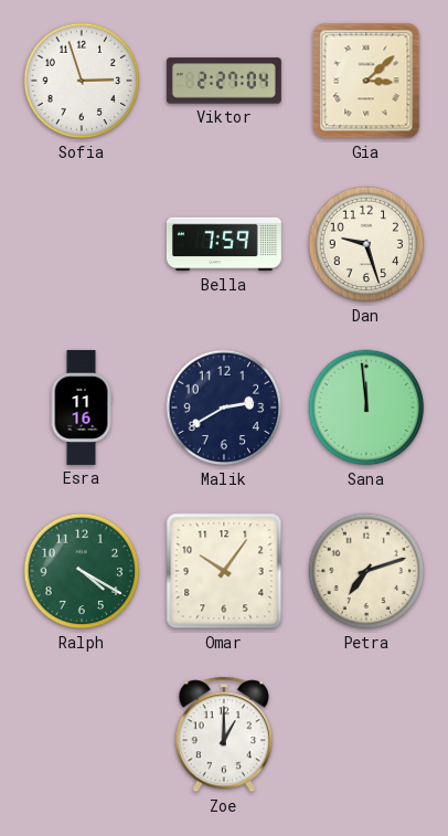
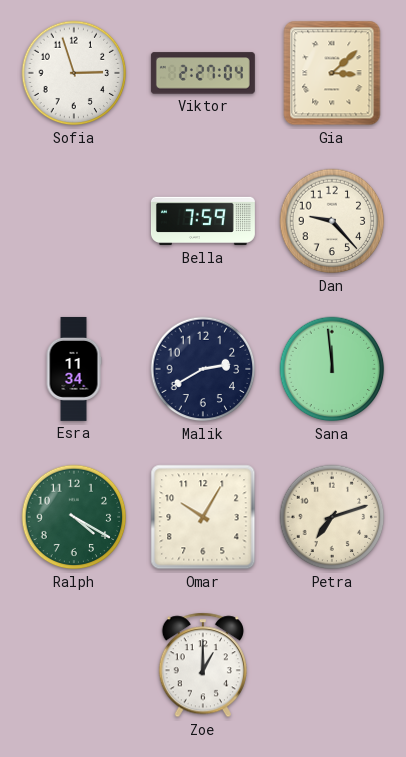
Dan: 9:27 -> 9:23
Esra: 11:16 -> 11:34
Omar: 10:06 -> 10:05
